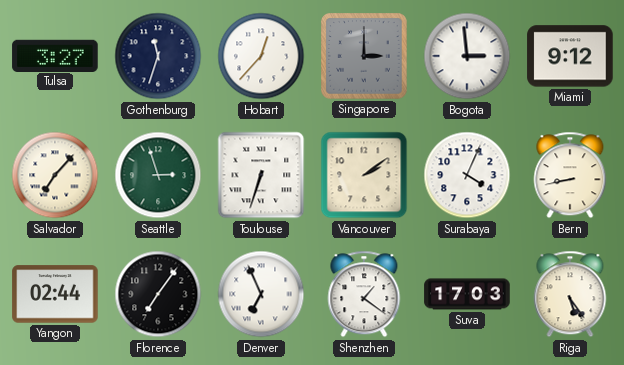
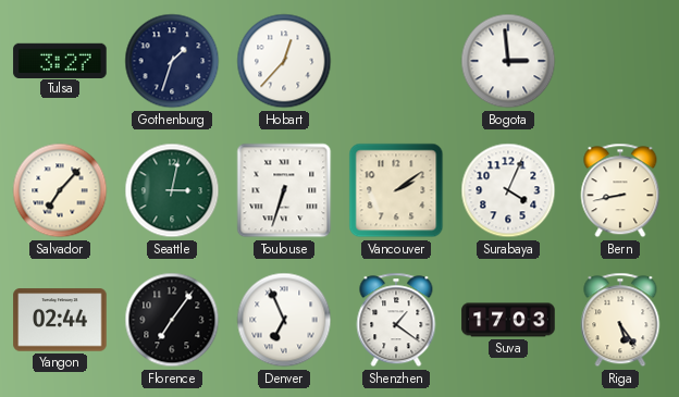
Gothenburg: 11:33 -> 1:33
Singapore: 3:00 -> none
Miami: 9:12 -> none
Seattle: 2:57 -> 3:02
